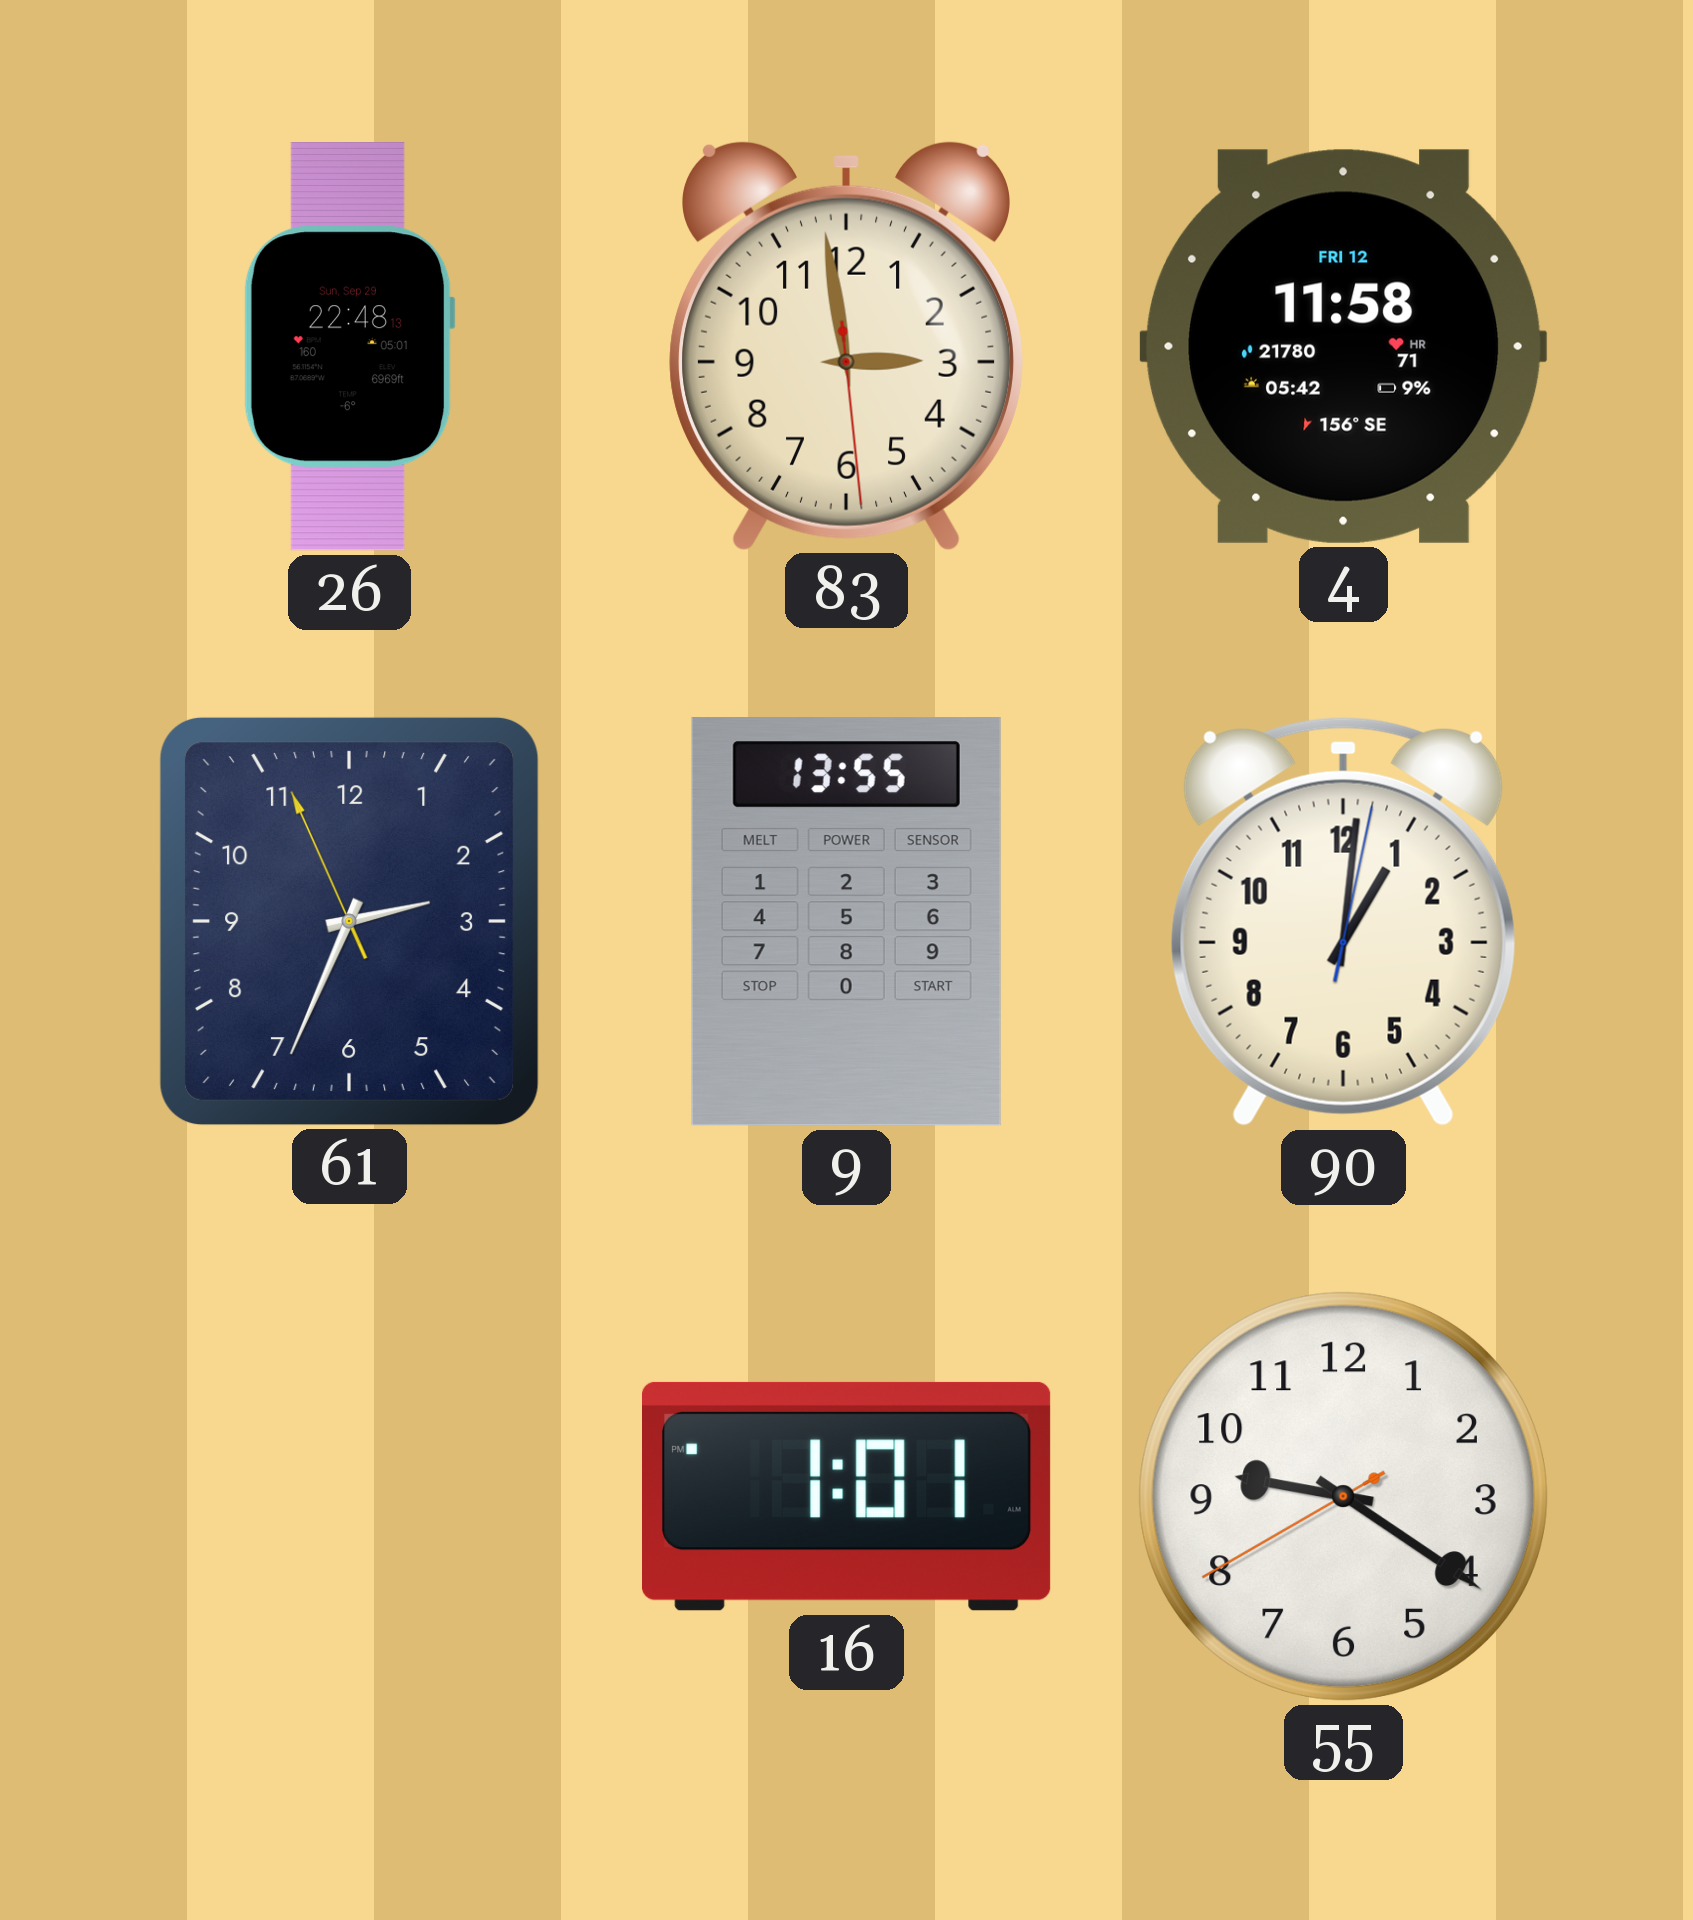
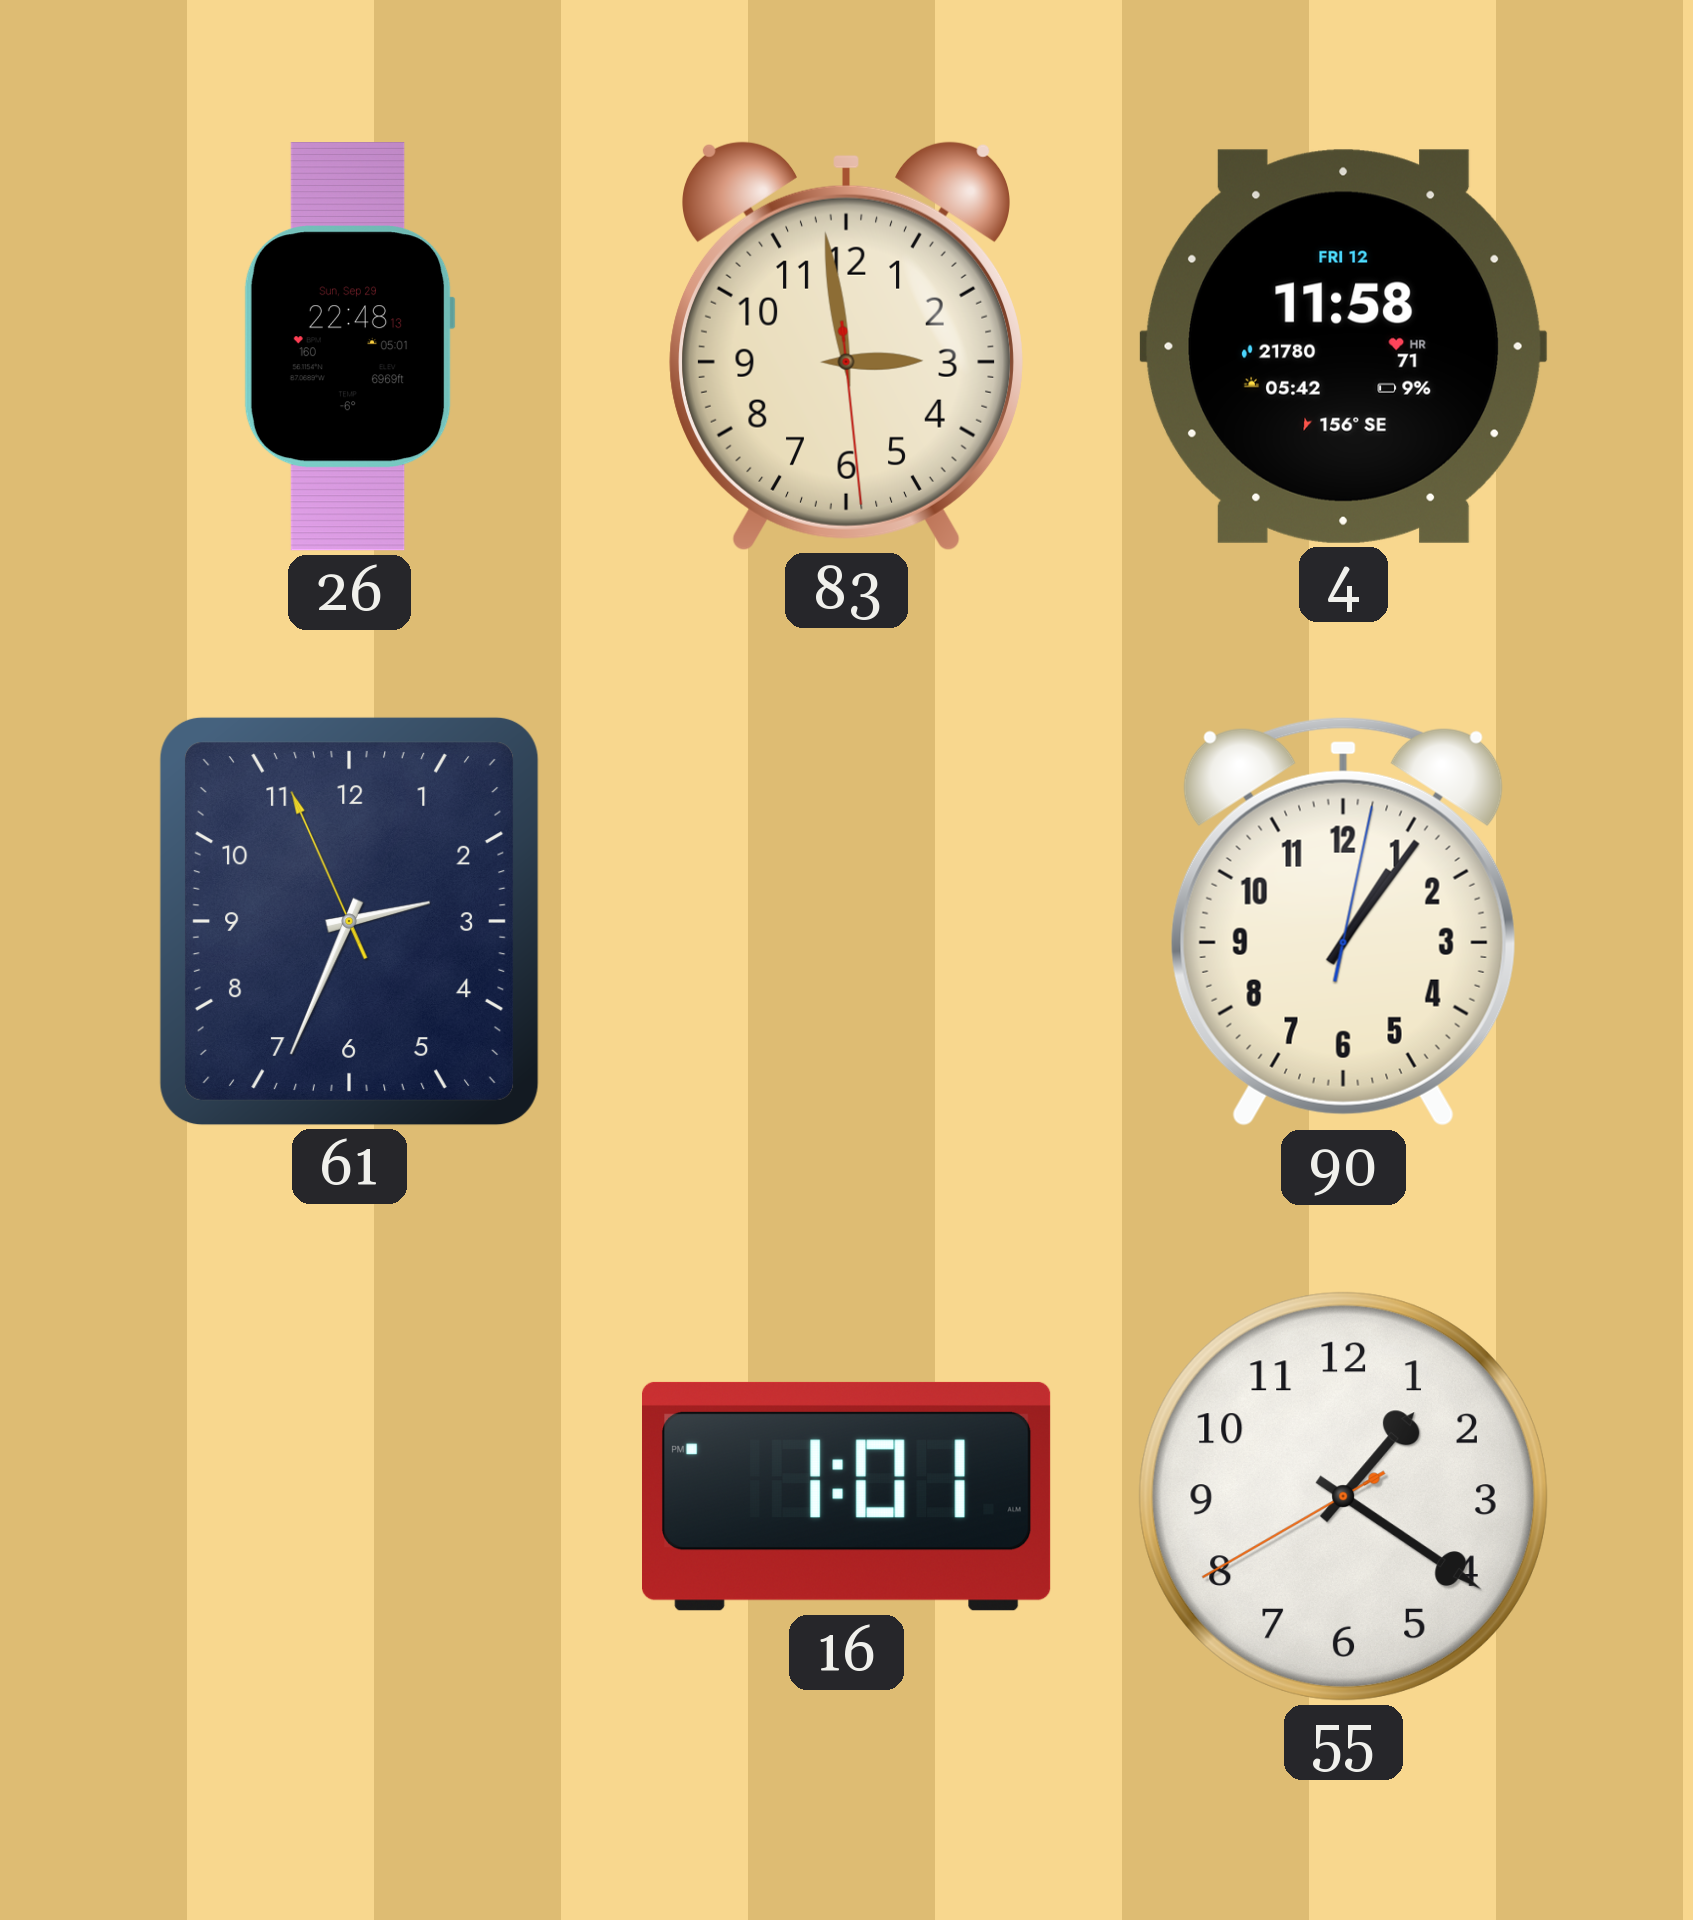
9: 13:55 -> none
90: 1:01 -> 1:06
55: 9:20 -> 1:20
